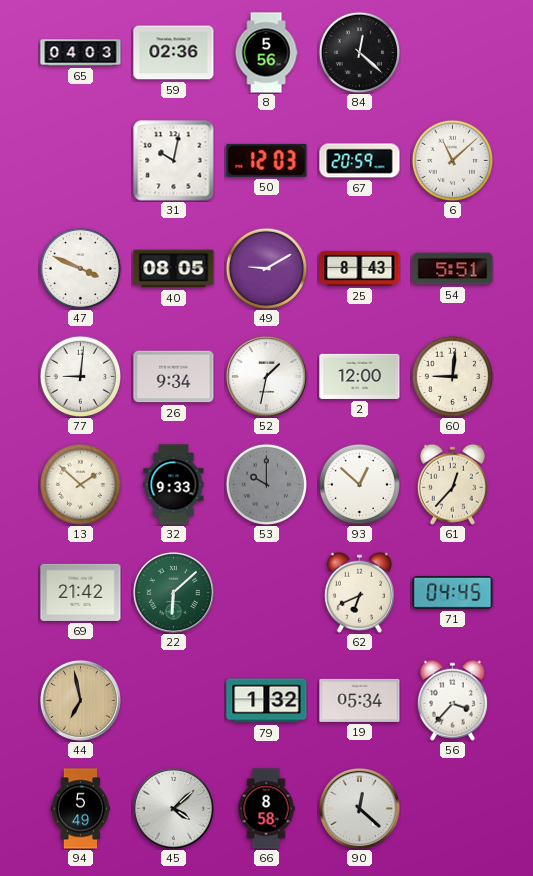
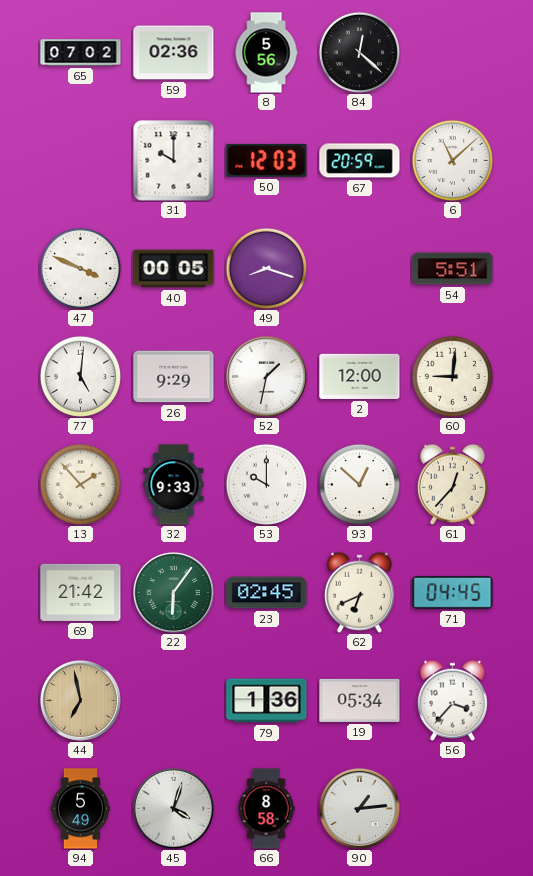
65: 04:03 -> 07:02
31: 10:02 -> 10:00
40: 08:05 -> 00:05
49: 9:10 -> 8:18
25: 8:43 -> none
77: 9:01 -> 5:01
26: 9:34 -> 9:29
13: 1:52 -> 1:53
53 dial: grey -> white
22: 6:08 -> 6:06
23: none -> 02:45
79: 1:32 -> 1:36
45: 4:08 -> 4:03
90: 12:22 -> 1:14
